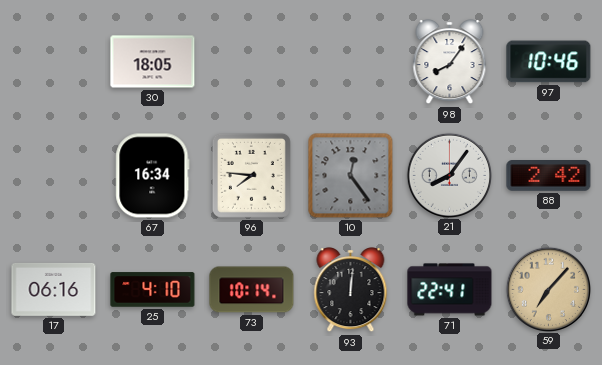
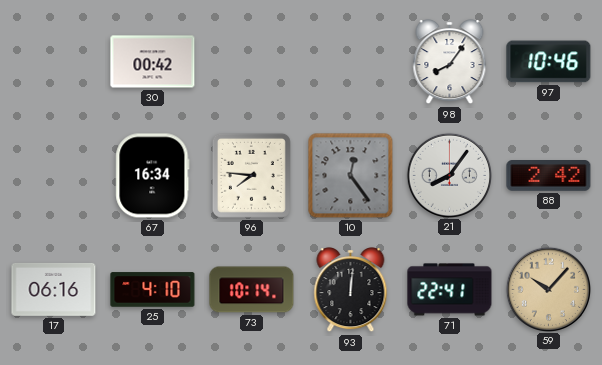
30: 18:05 -> 00:42
59: 7:07 -> 10:07
